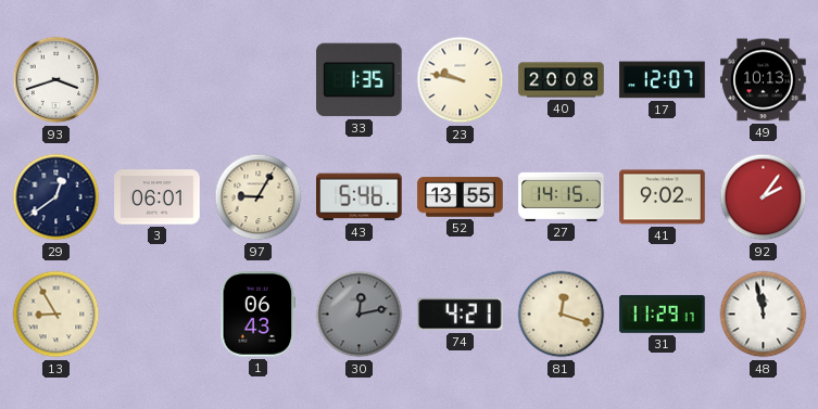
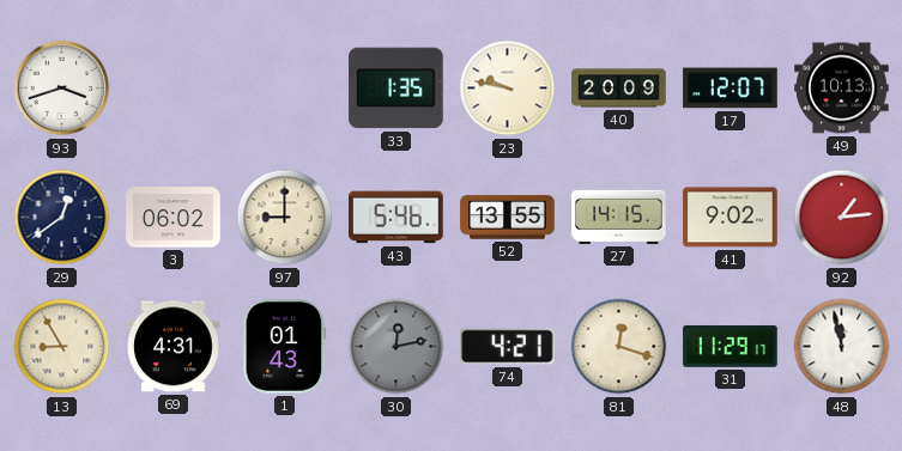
40: 20:08 -> 20:09
3: 06:01 -> 06:02
97: 9:05 -> 9:00
92: 2:06 -> 1:14
69: none -> 4:31
1: 06:43 -> 01:43
